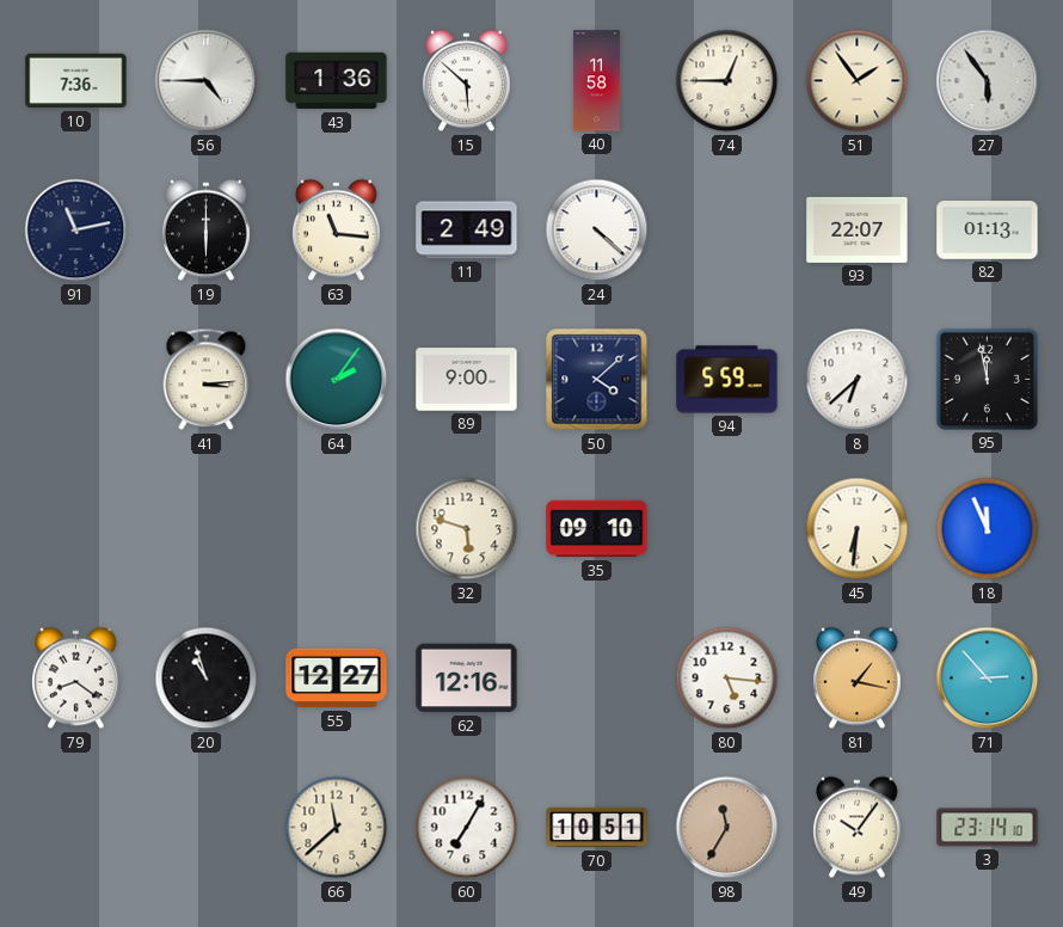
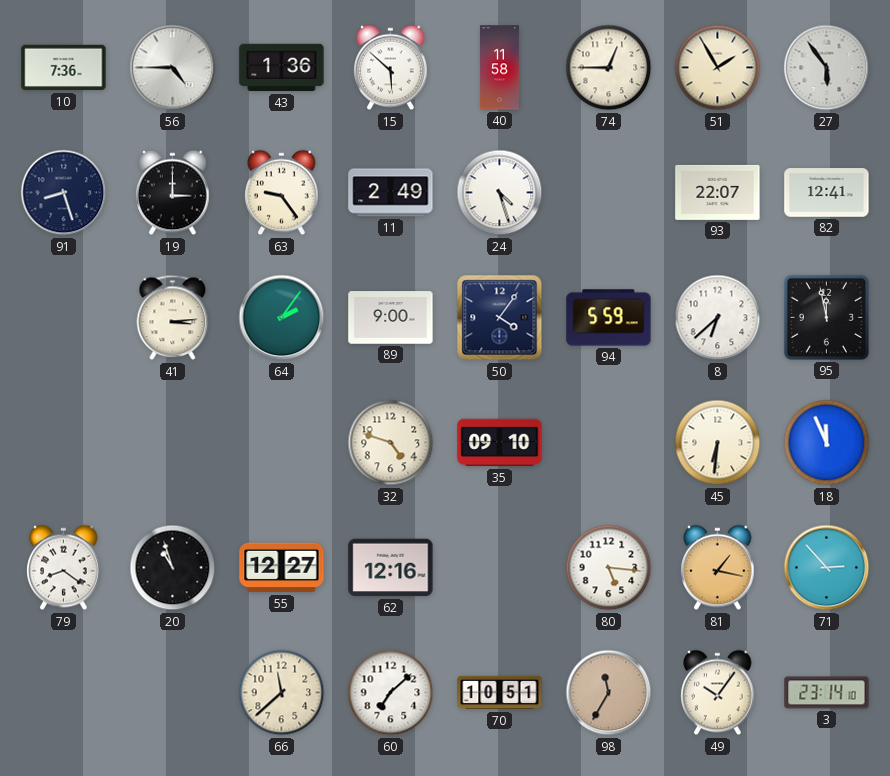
51: 1:54 -> 1:55
91: 11:13 -> 8:27
19: 6:00 -> 3:00
63: 11:16 -> 9:24
24: 4:22 -> 4:27
82: 01:13 -> 12:41
50: 4:08 -> 4:06
32: 5:48 -> 4:48
60: 7:05 -> 7:08
